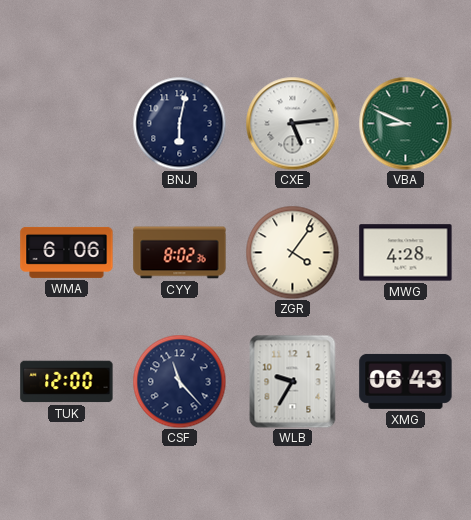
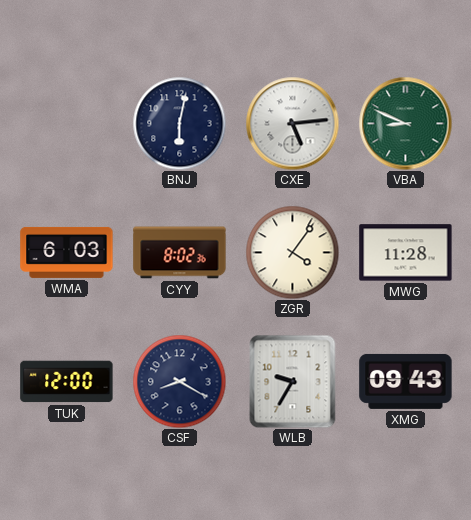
WMA: 6:06 -> 6:03
MWG: 4:28 -> 11:28
CSF: 11:23 -> 8:20
XMG: 06:43 -> 09:43
